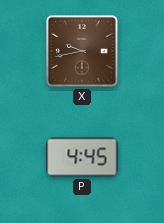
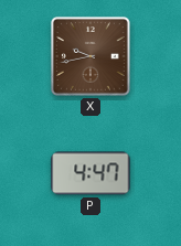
P: 4:45 -> 4:47
